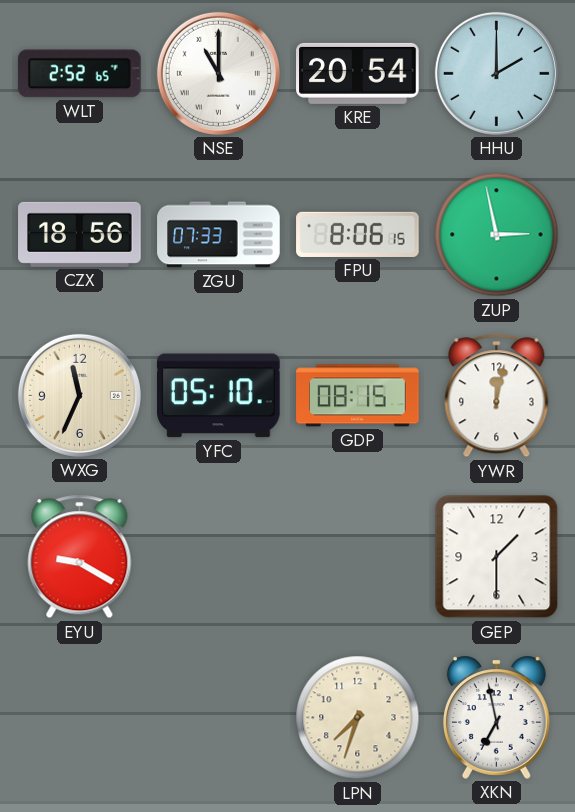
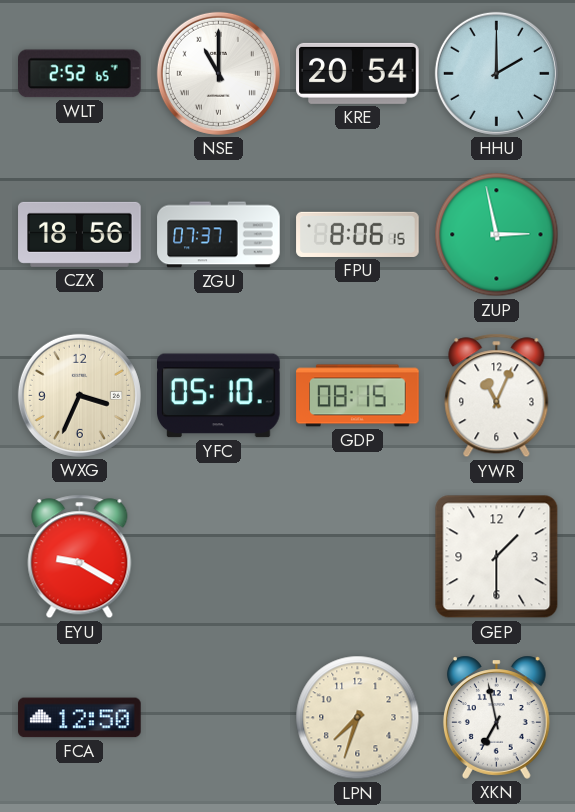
ZGU: 07:33 -> 07:37
WXG: 11:34 -> 3:34
YWR: 12:02 -> 11:04
FCA: none -> 12:50
